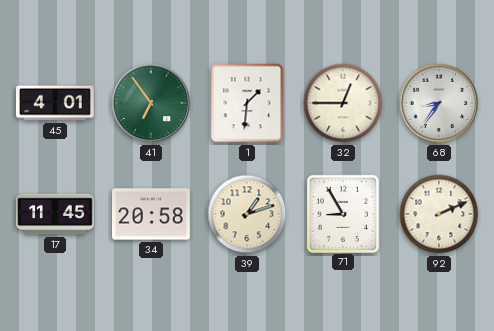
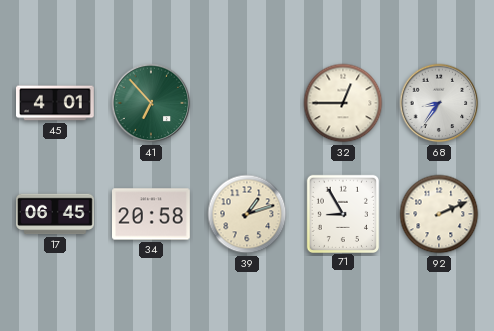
41: 6:54 -> 6:53
1: 1:31 -> none
17: 11:45 -> 06:45
